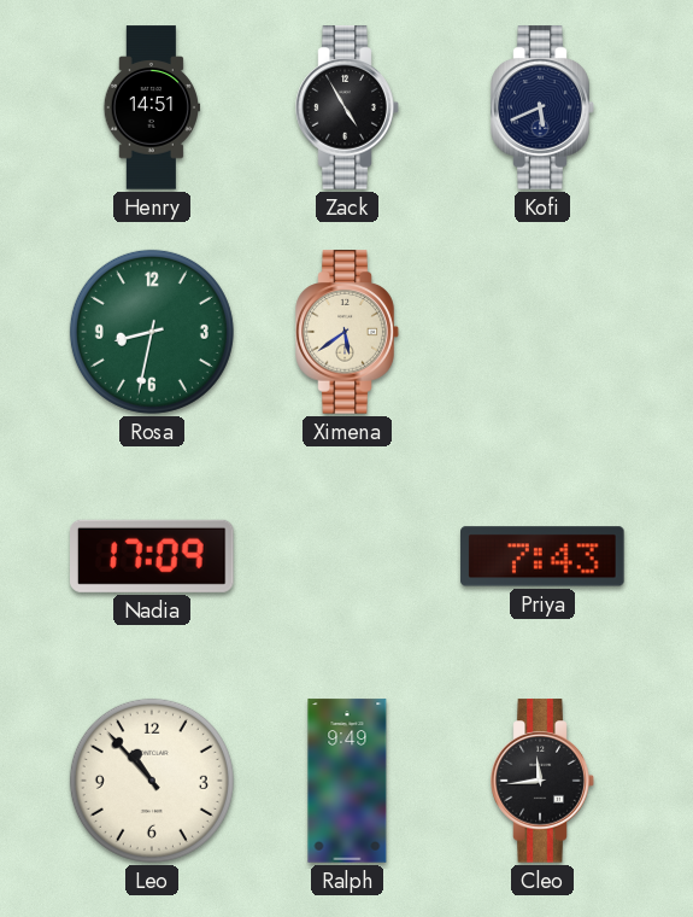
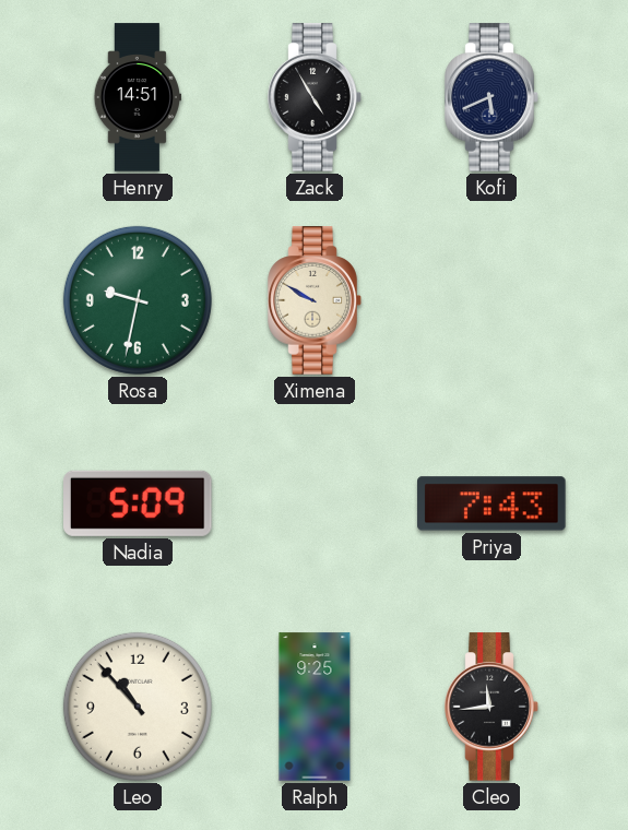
Rosa: 8:32 -> 9:32
Ximena: 5:39 -> 9:50
Nadia: 17:09 -> 5:09
Ralph: 9:49 -> 9:25
